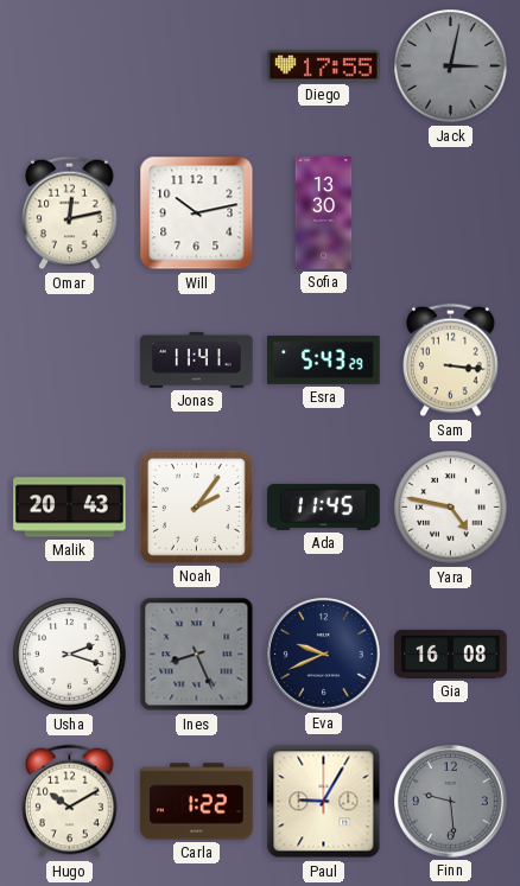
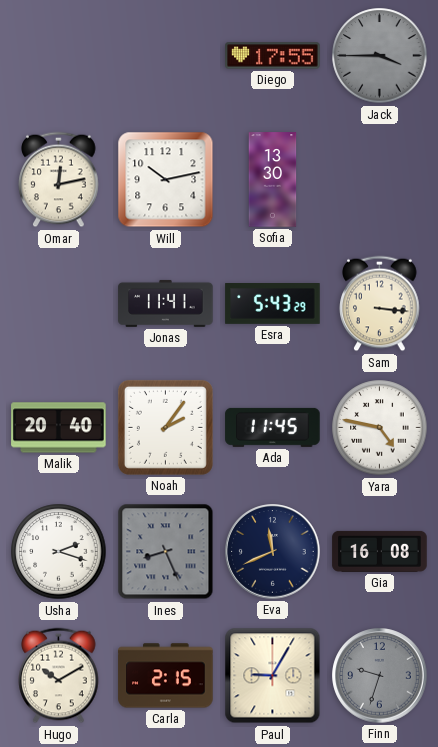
Jack: 3:02 -> 3:45
Malik: 20:43 -> 20:40
Eva: 9:41 -> 11:41
Carla: 1:22 -> 2:15
Finn: 9:29 -> 9:33
